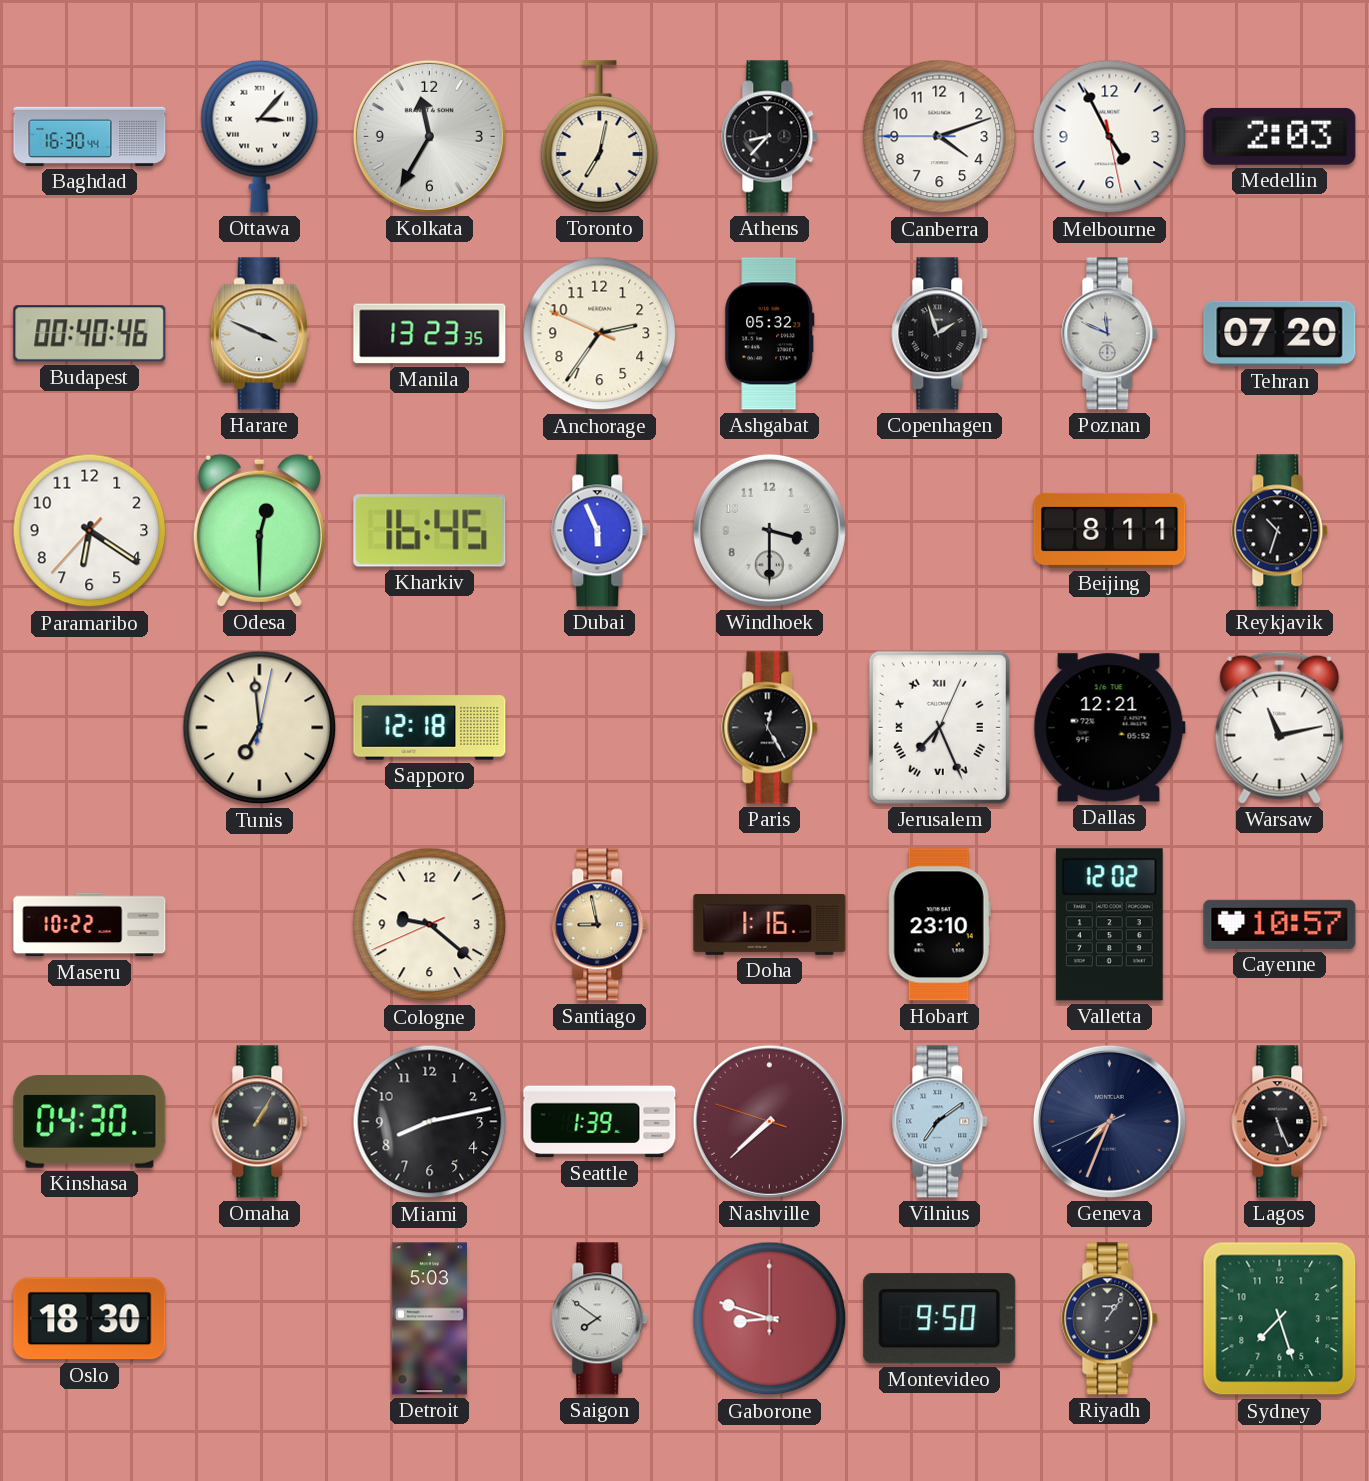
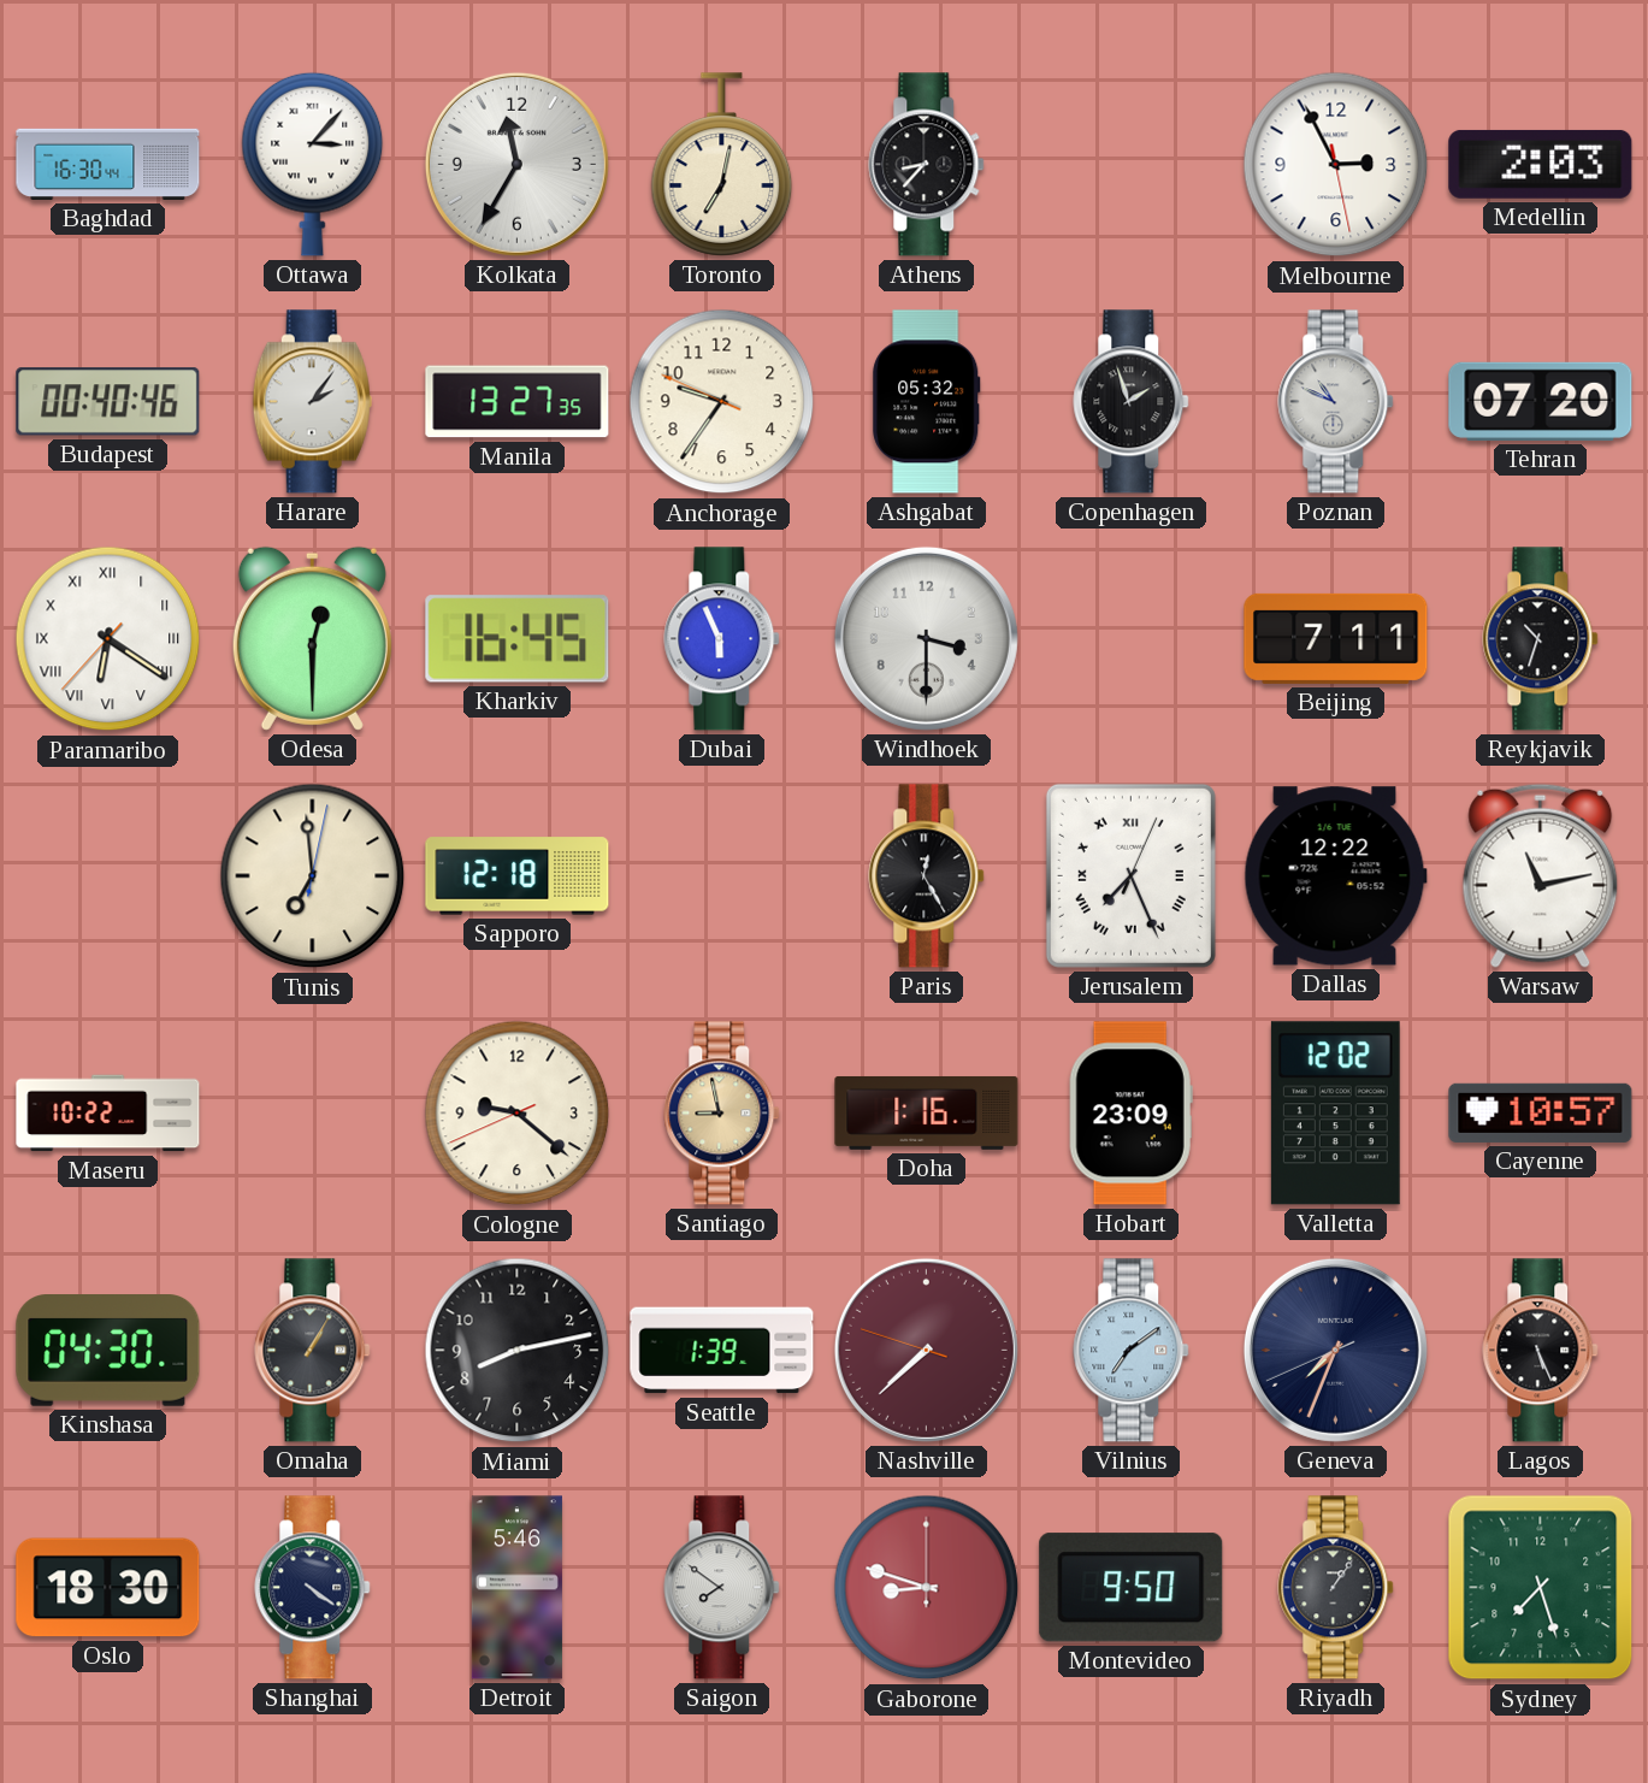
Canberra: 4:11 -> none
Melbourne: 4:55 -> 2:55
Harare: 3:49 -> 2:06
Manila: 13:23 -> 13:27
Anchorage: 2:35 -> 9:35
Poznan: 11:49 -> 10:49
Paramaribo numerals: Arabic -> Roman
Beijing: 8:11 -> 7:11
Dallas: 12:21 -> 12:22
Hobart: 23:10 -> 23:09
Shanghai: none -> 4:21
Detroit: 5:03 -> 5:46
